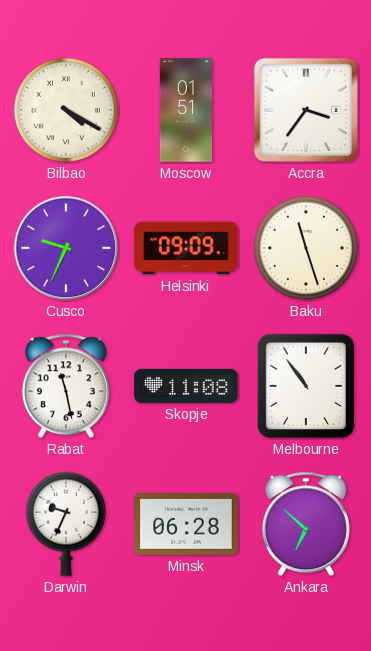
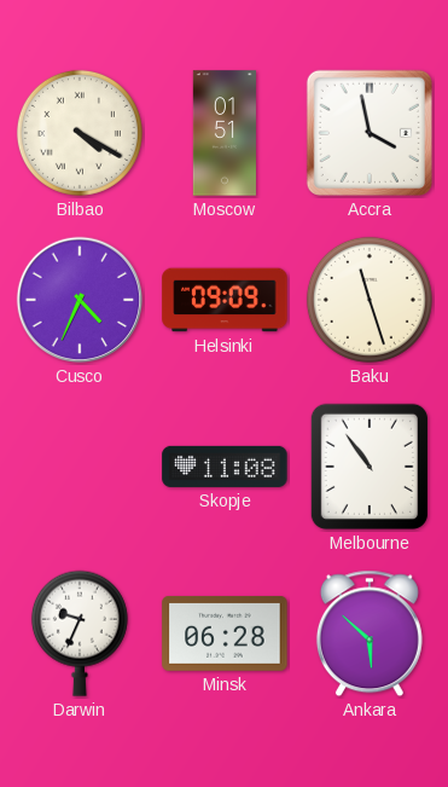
Accra: 3:36 -> 3:58
Cusco: 9:34 -> 4:34
Rabat: 11:28 -> none
Ankara: 6:52 -> 5:52
